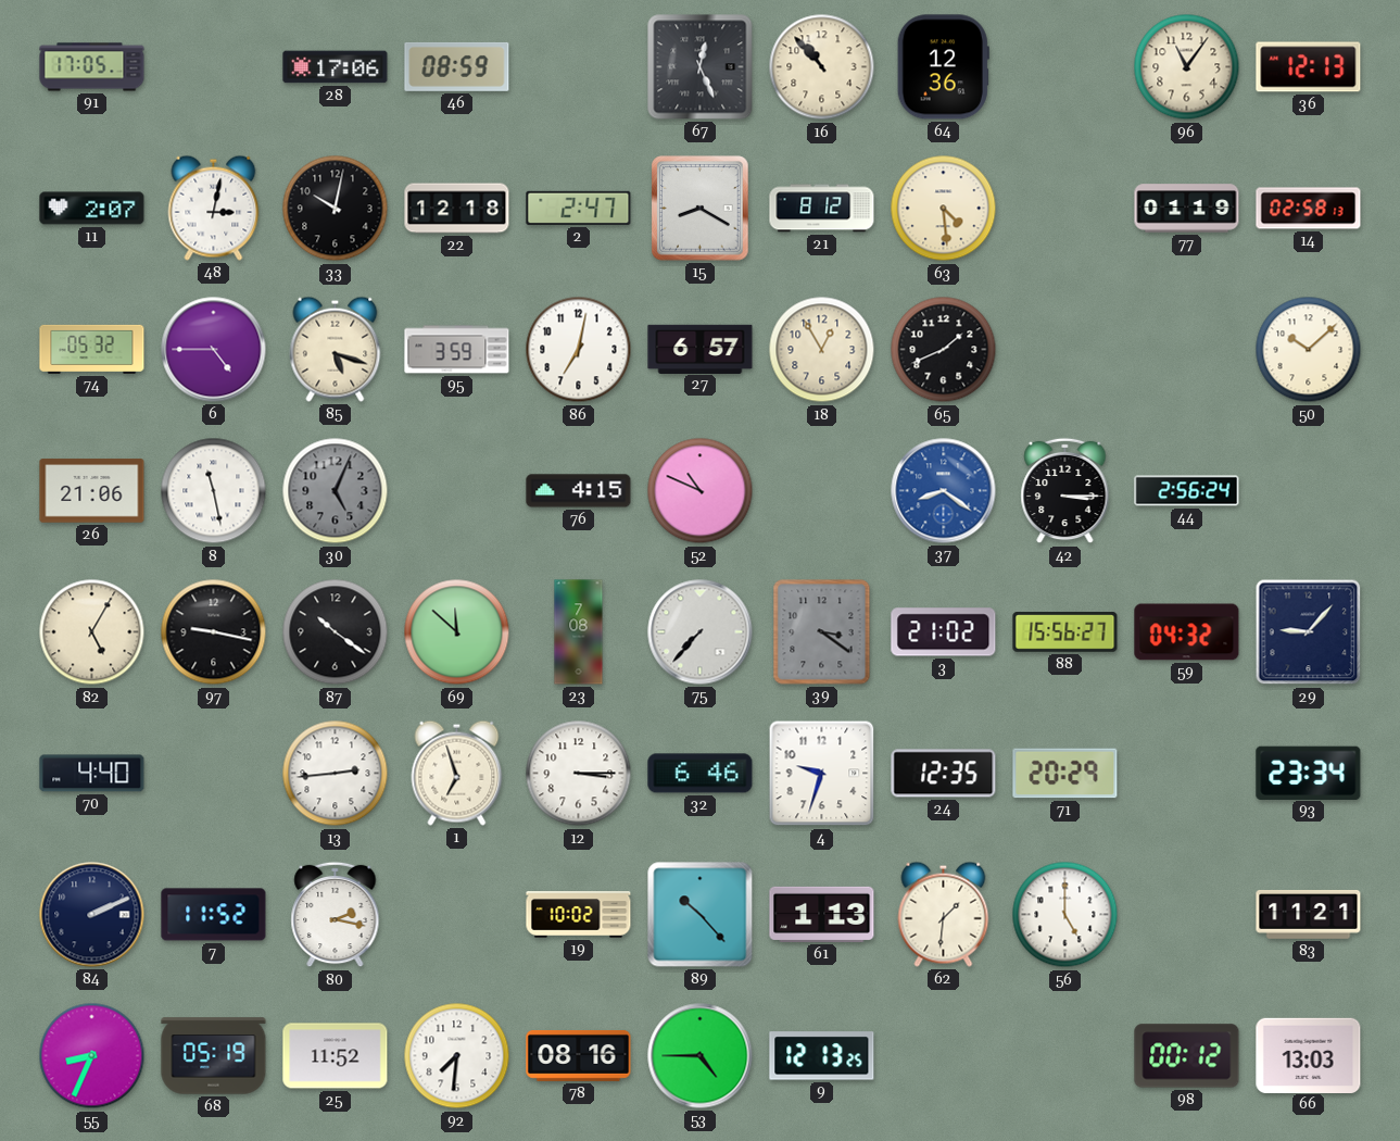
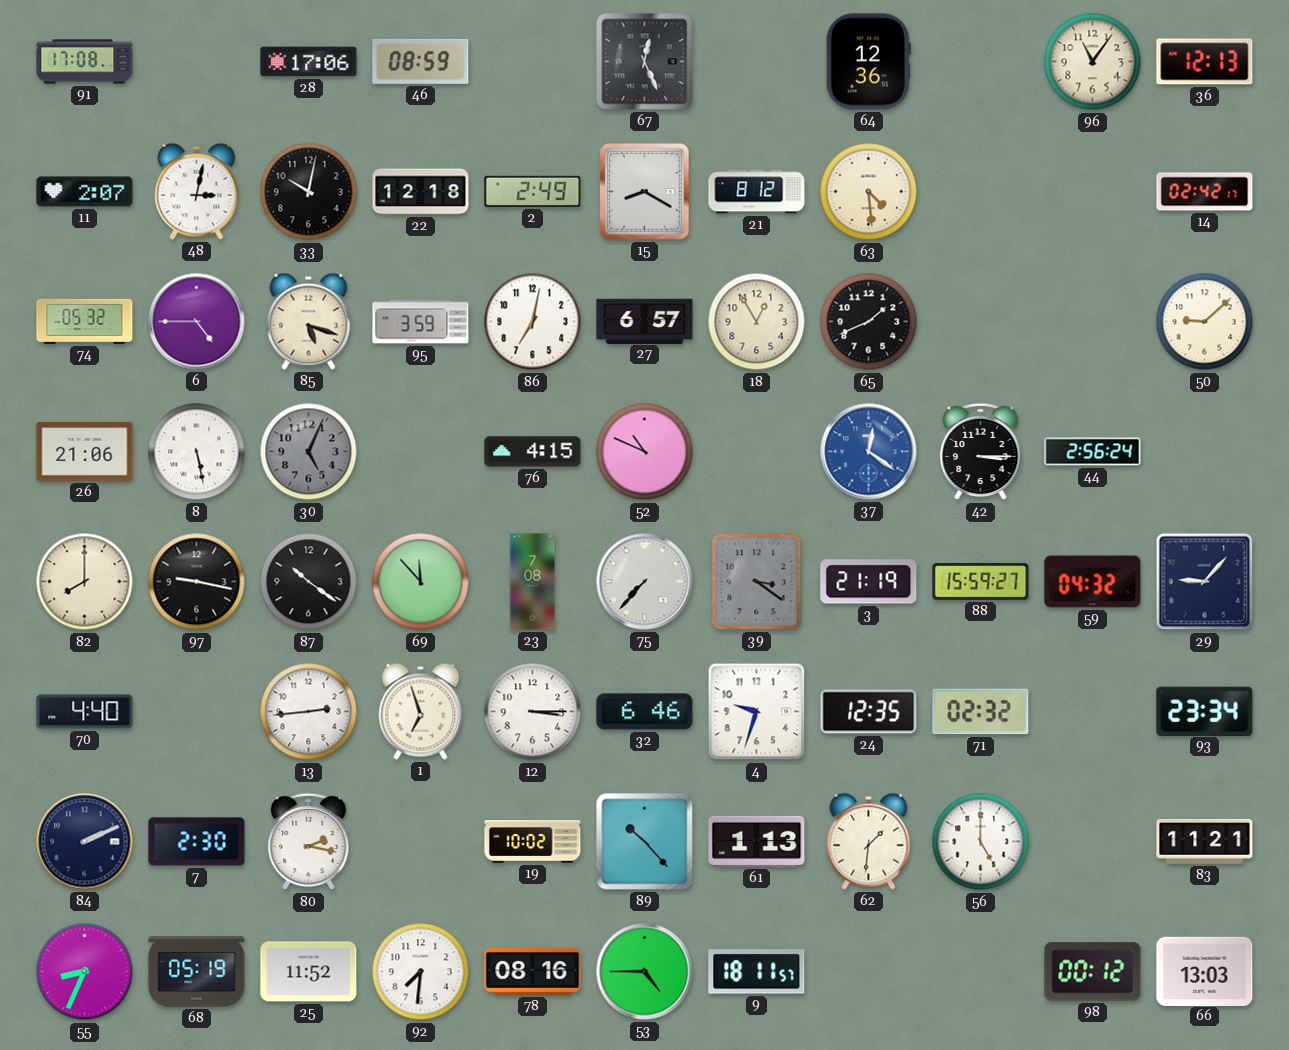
91: 17:05 -> 17:08
16: 10:53 -> none
2: 2:47 -> 2:49
77: 01:19 -> none
14: 02:58 -> 02:42
50: 10:08 -> 9:08
8: 11:28 -> 5:28
37: 8:21 -> 12:21
82: 5:05 -> 8:00
69: 11:52 -> 11:53
3: 21:02 -> 21:19
88: 15:56 -> 15:59
71: 20:29 -> 02:32
7: 11:52 -> 2:30
9: 12:13 -> 18:11
